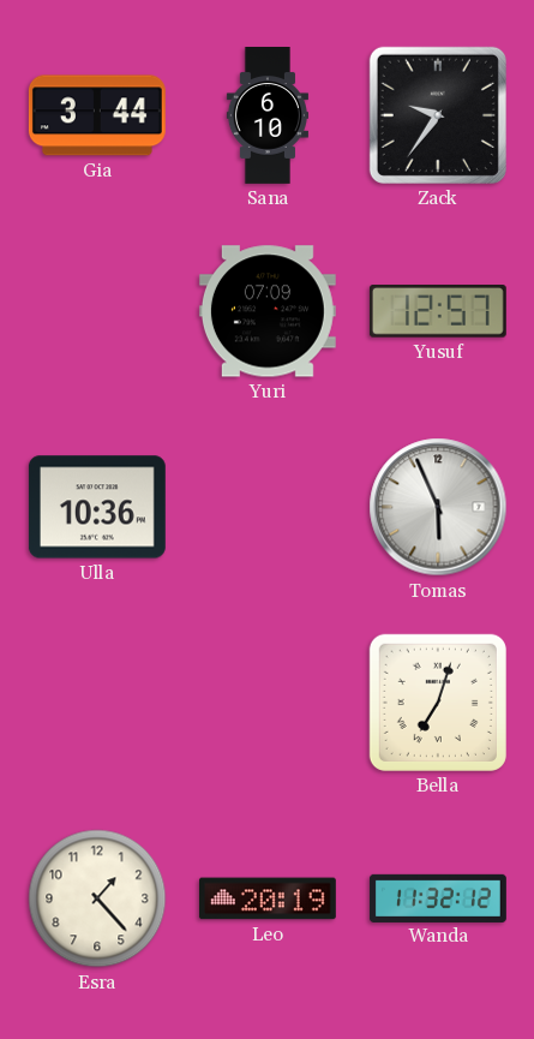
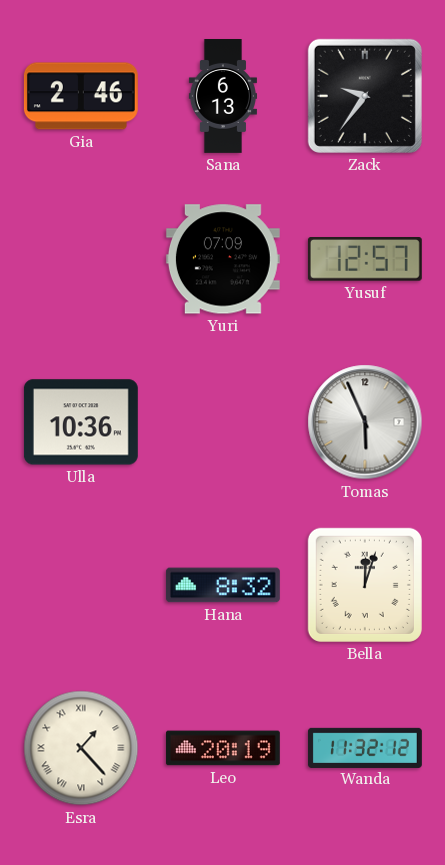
Gia: 3:44 -> 2:46
Sana: 6:10 -> 6:13
Hana: none -> 8:32
Bella: 7:03 -> 12:03
Esra numerals: Arabic -> Roman
